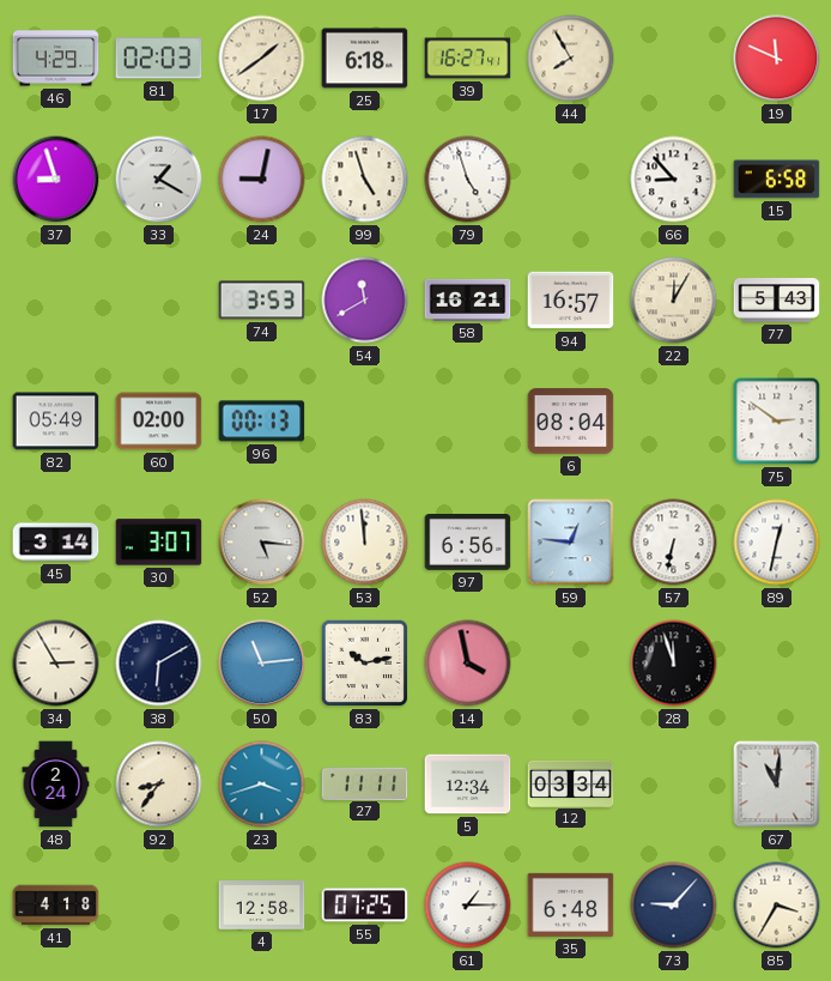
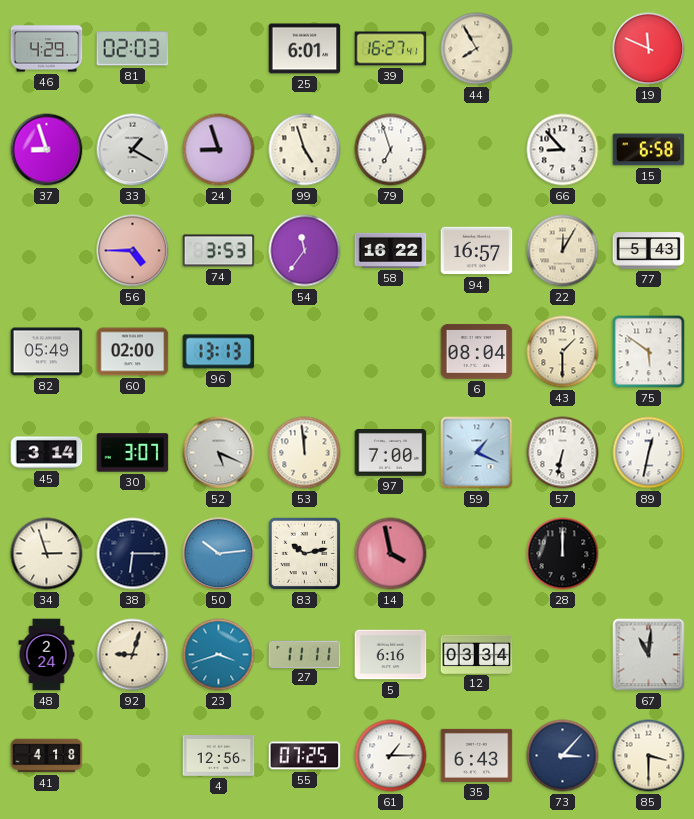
17: 1:39 -> none
25: 6:18 -> 6:01
24: 9:02 -> 8:57
79: 4:57 -> 6:57
56: none -> 4:45
54: 11:40 -> 11:36
58: 16:21 -> 16:22
96: 00:13 -> 13:13
43: none -> 1:30
75: 2:51 -> 5:51
52: 5:16 -> 5:19
97: 6:56 -> 7:00
59: 12:46 -> 1:19
34: 2:55 -> 2:57
38: 6:10 -> 6:15
50: 11:14 -> 10:14
28: 11:57 -> 12:00
92: 8:36 -> 9:03
5: 12:34 -> 6:16
4: 12:58 -> 12:56
35: 6:48 -> 6:43
73: 9:07 -> 3:07
85: 3:35 -> 3:30
